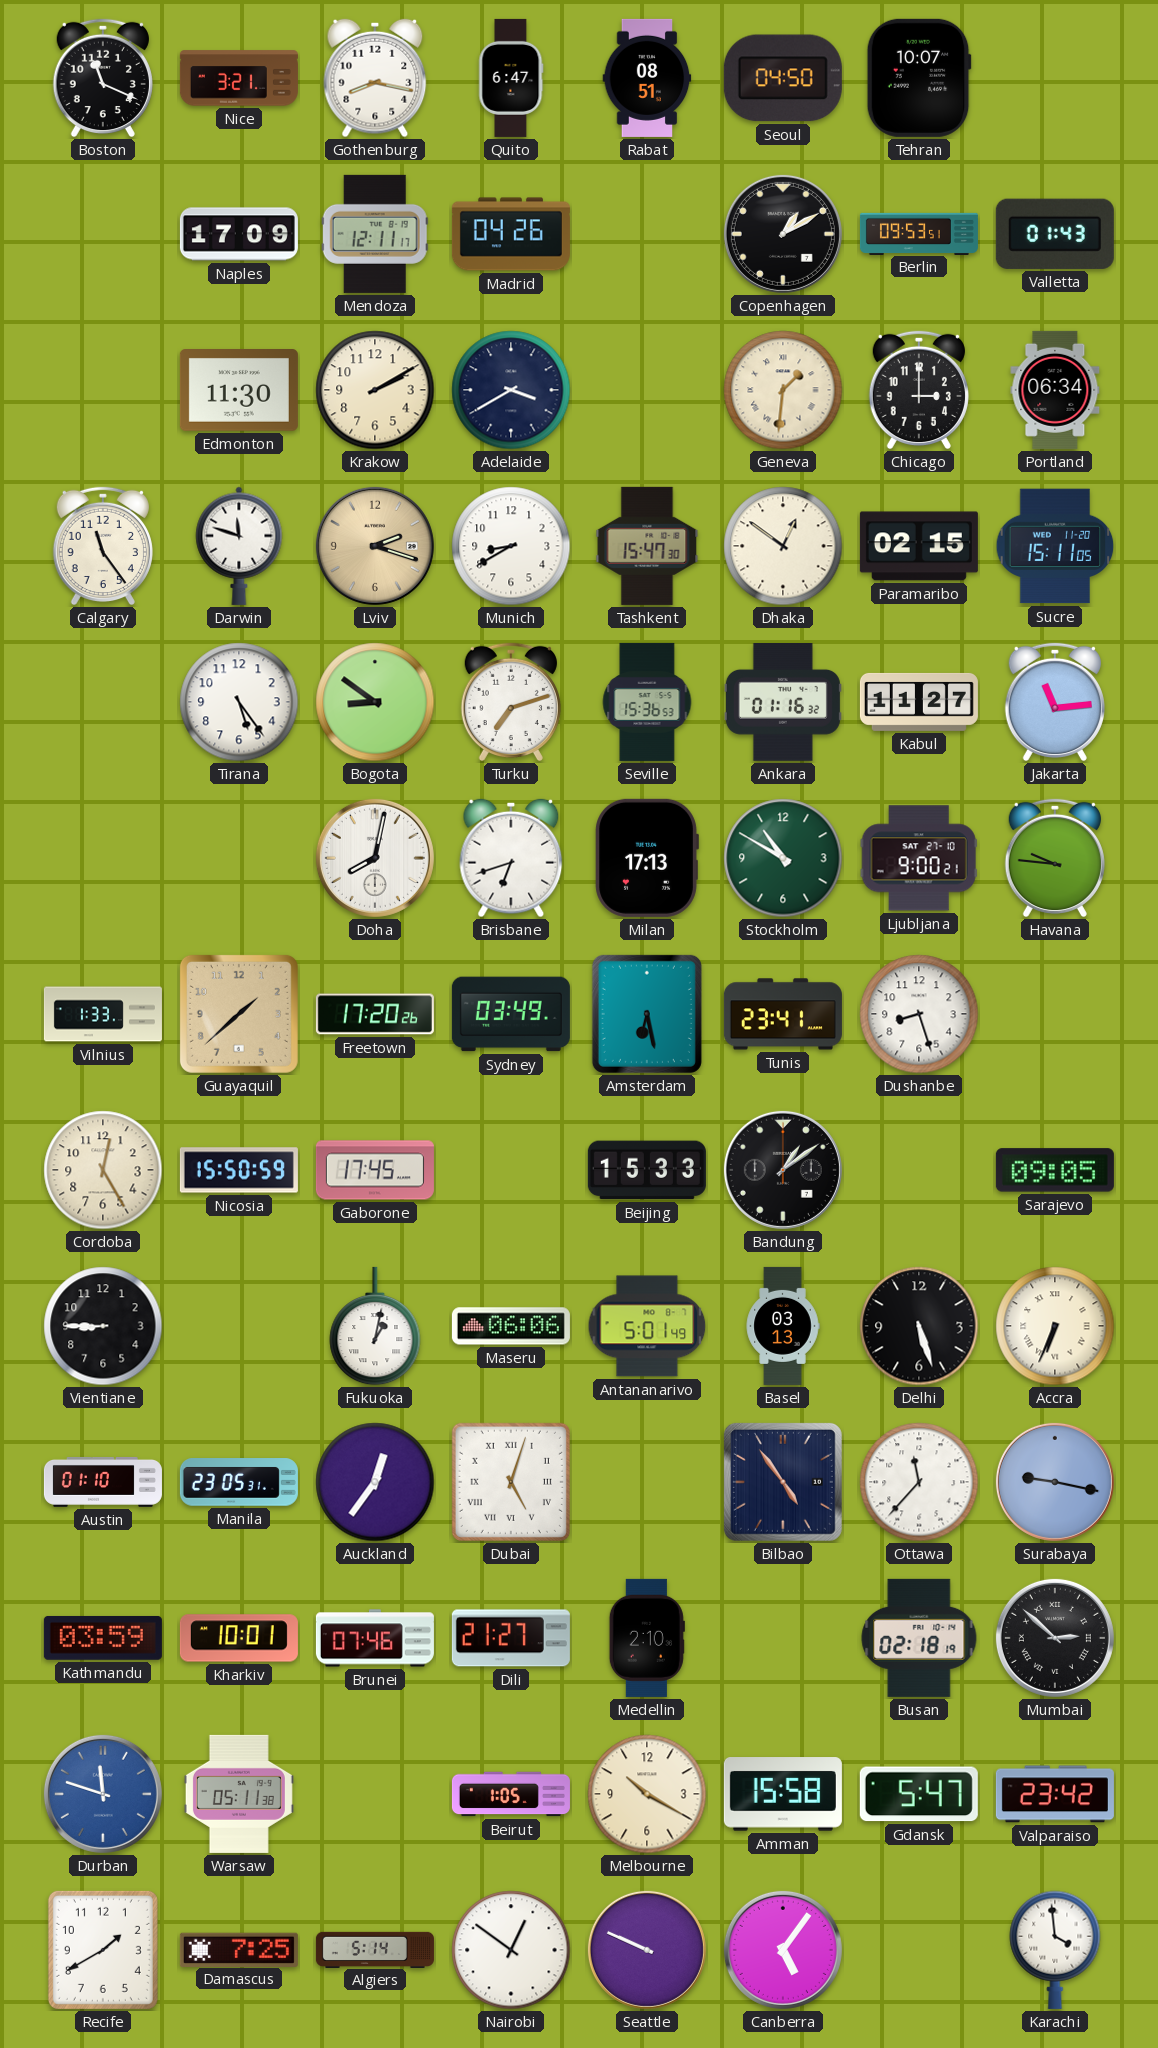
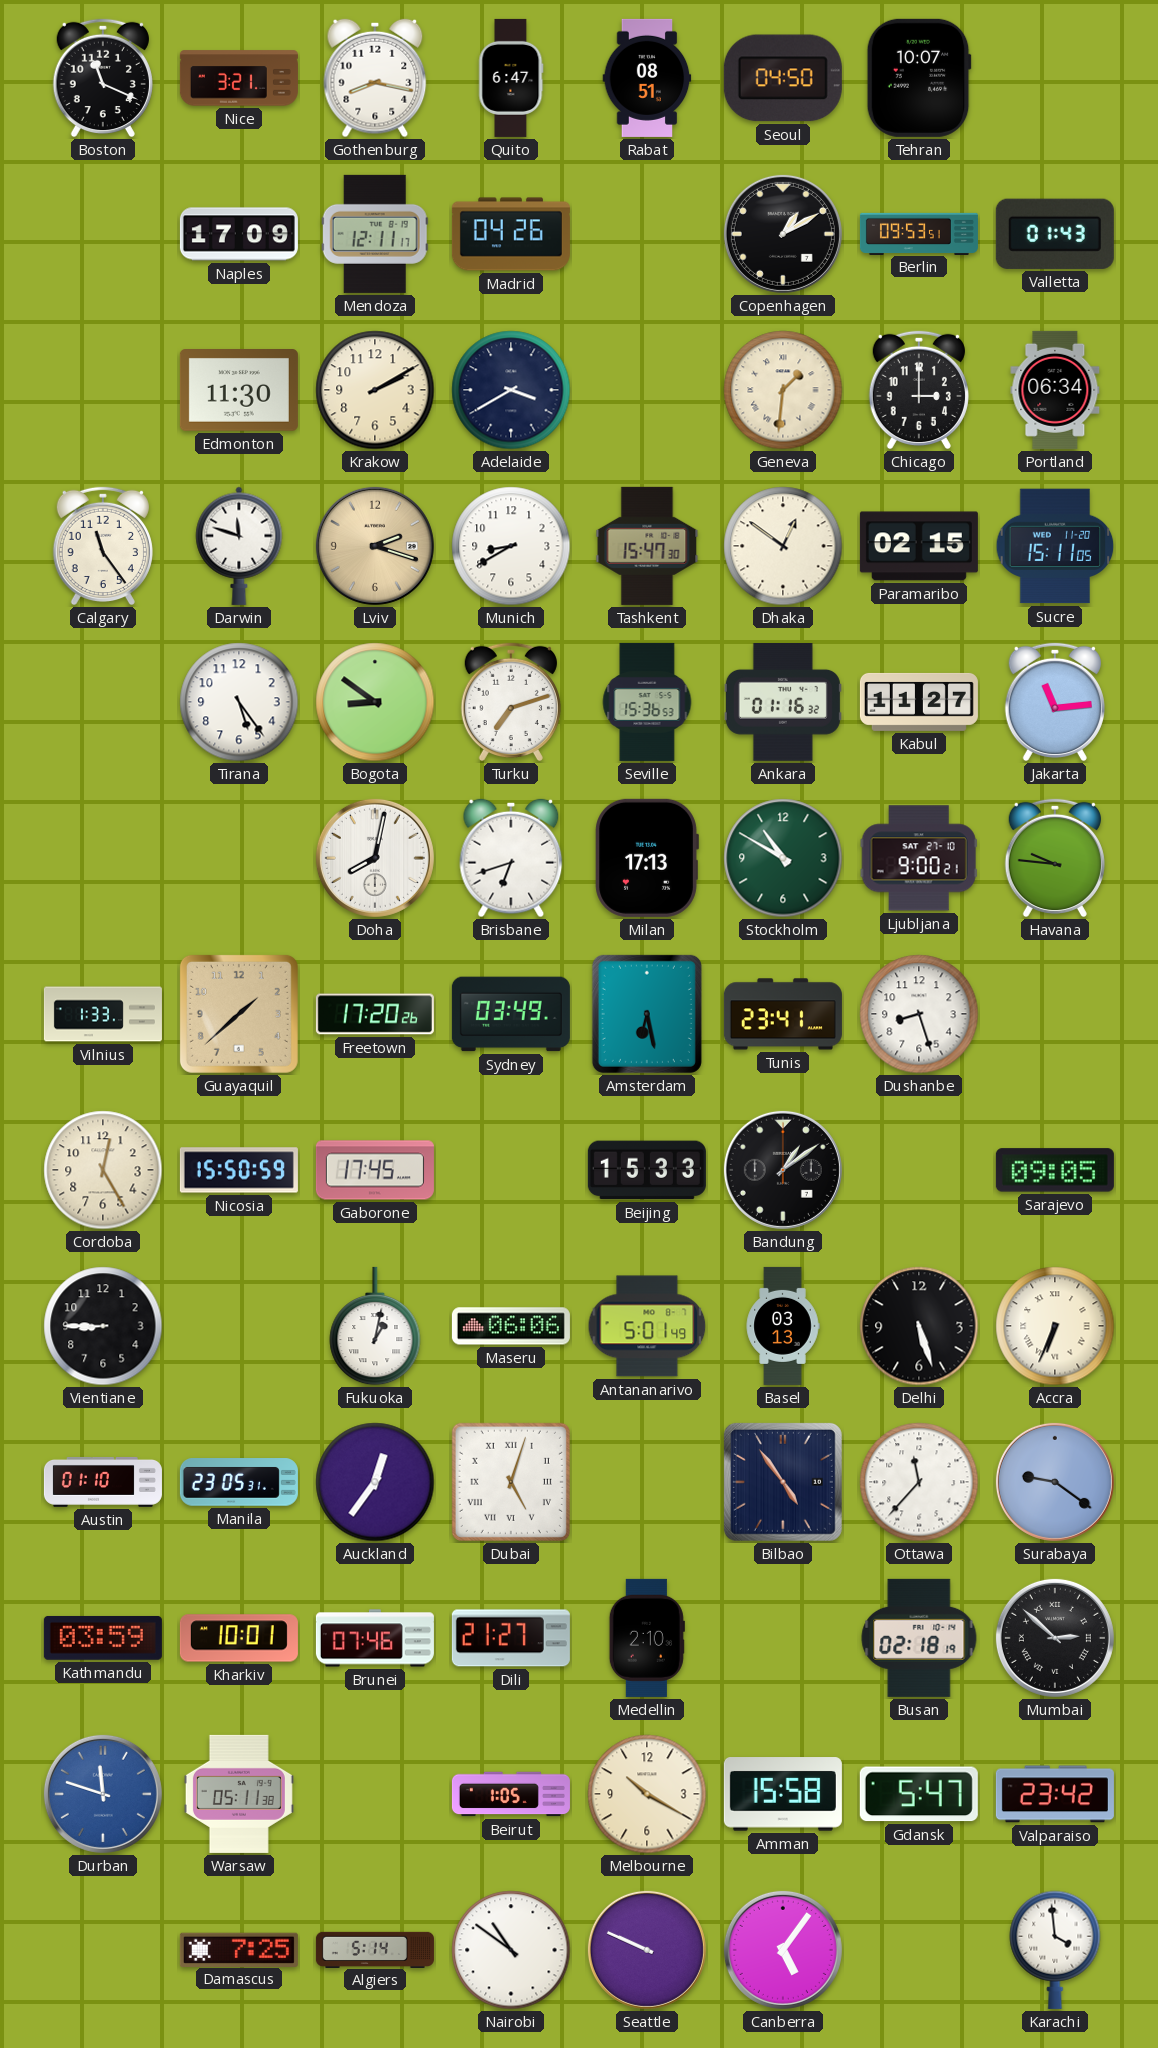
Surabaya: 9:17 -> 9:21
Recife: 1:40 -> none
Nairobi: 12:51 -> 10:51
